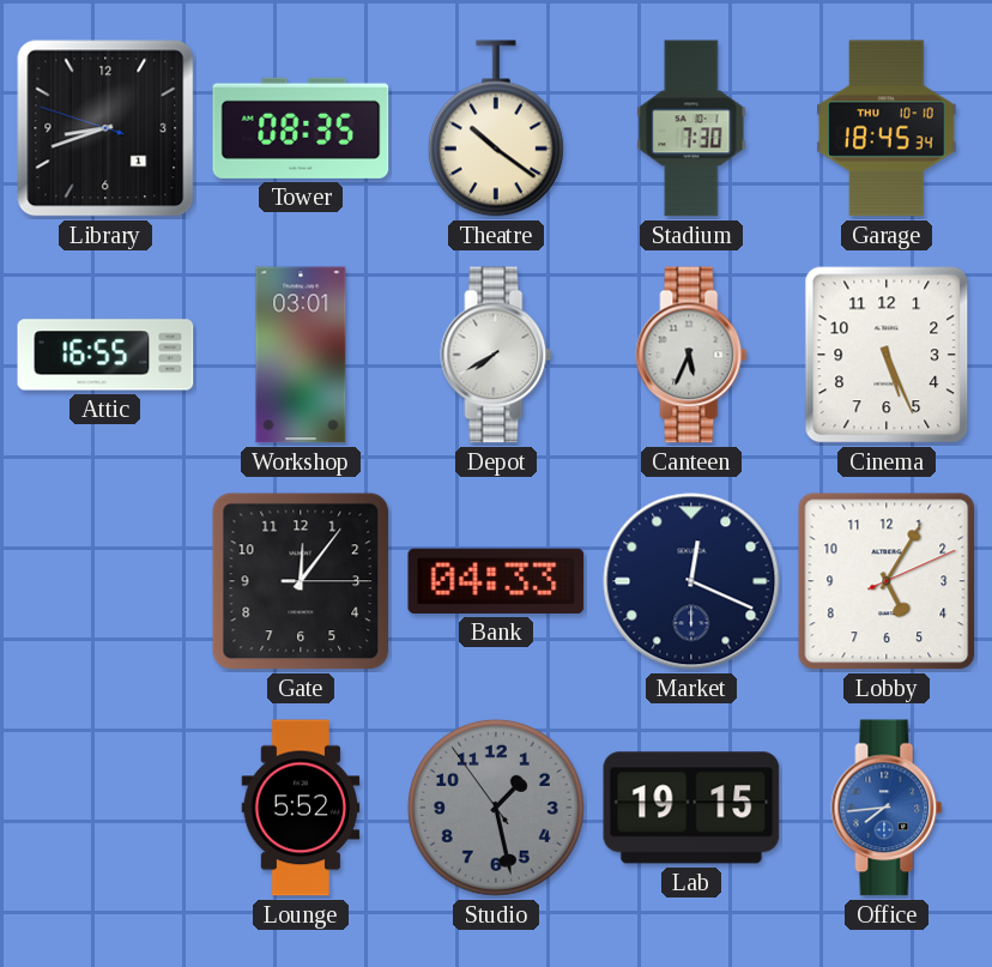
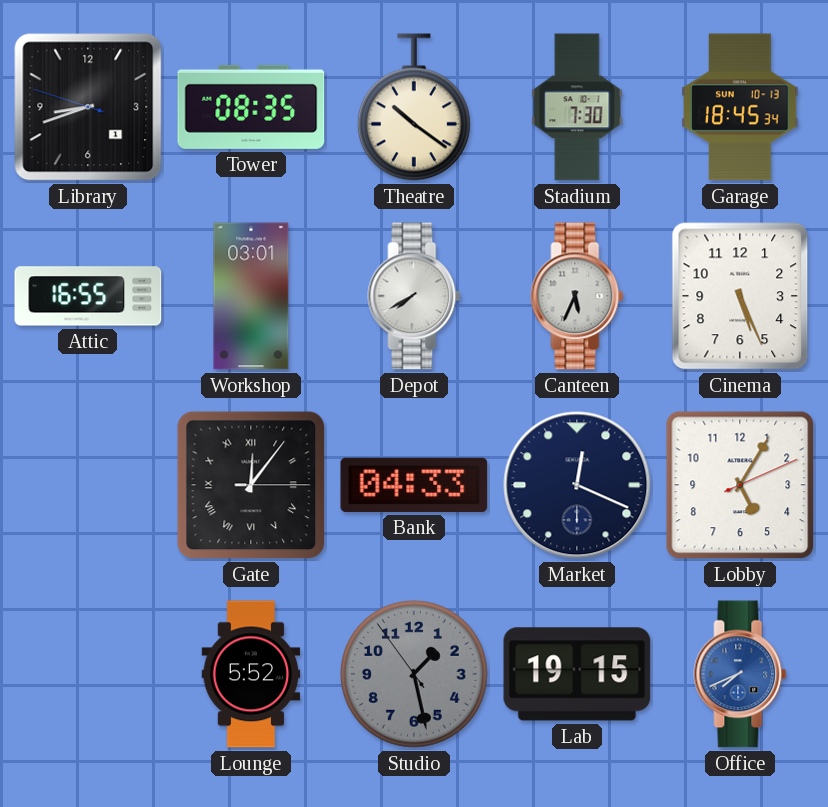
Garage date: THU 10-10 -> SUN 10-13
Gate numerals: Arabic -> Roman
Office: 7:44 -> 7:41
